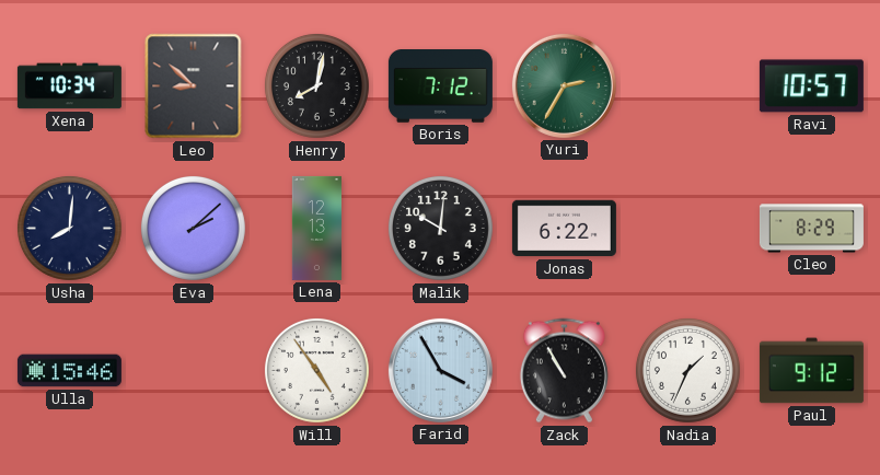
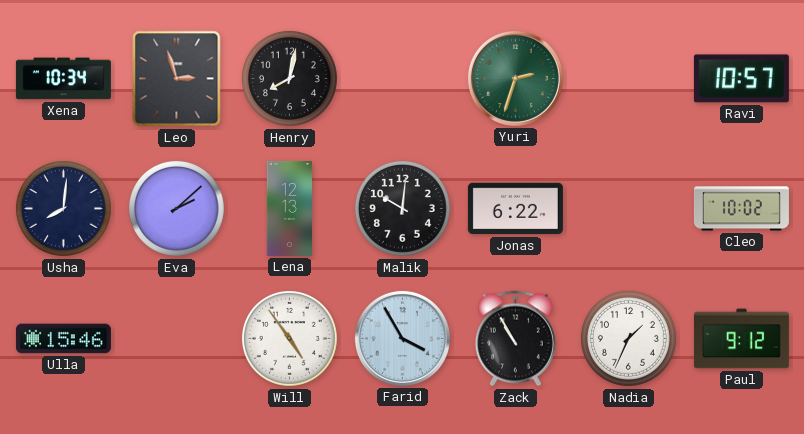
Leo: 8:52 -> 2:57
Boris: 7:12 -> none
Yuri: 2:35 -> 2:33
Cleo: 8:29 -> 10:02
